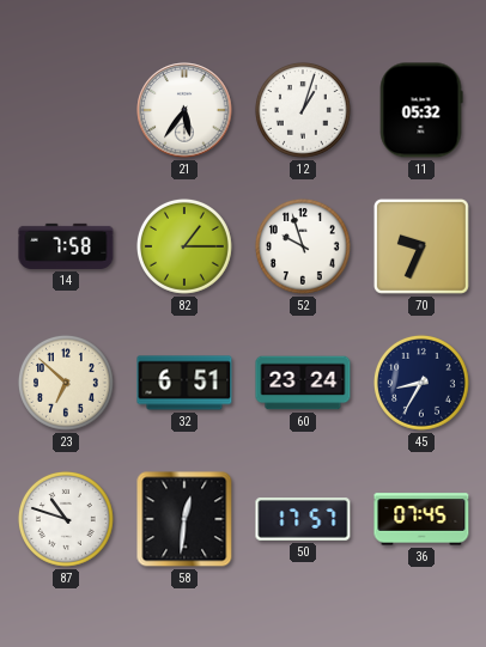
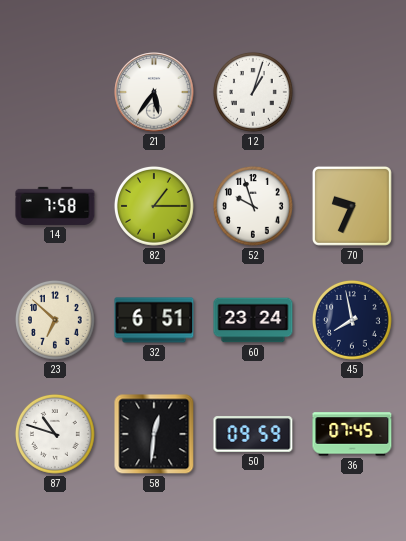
11: 05:32 -> none
45: 8:35 -> 7:58
50: 17:57 -> 09:59
